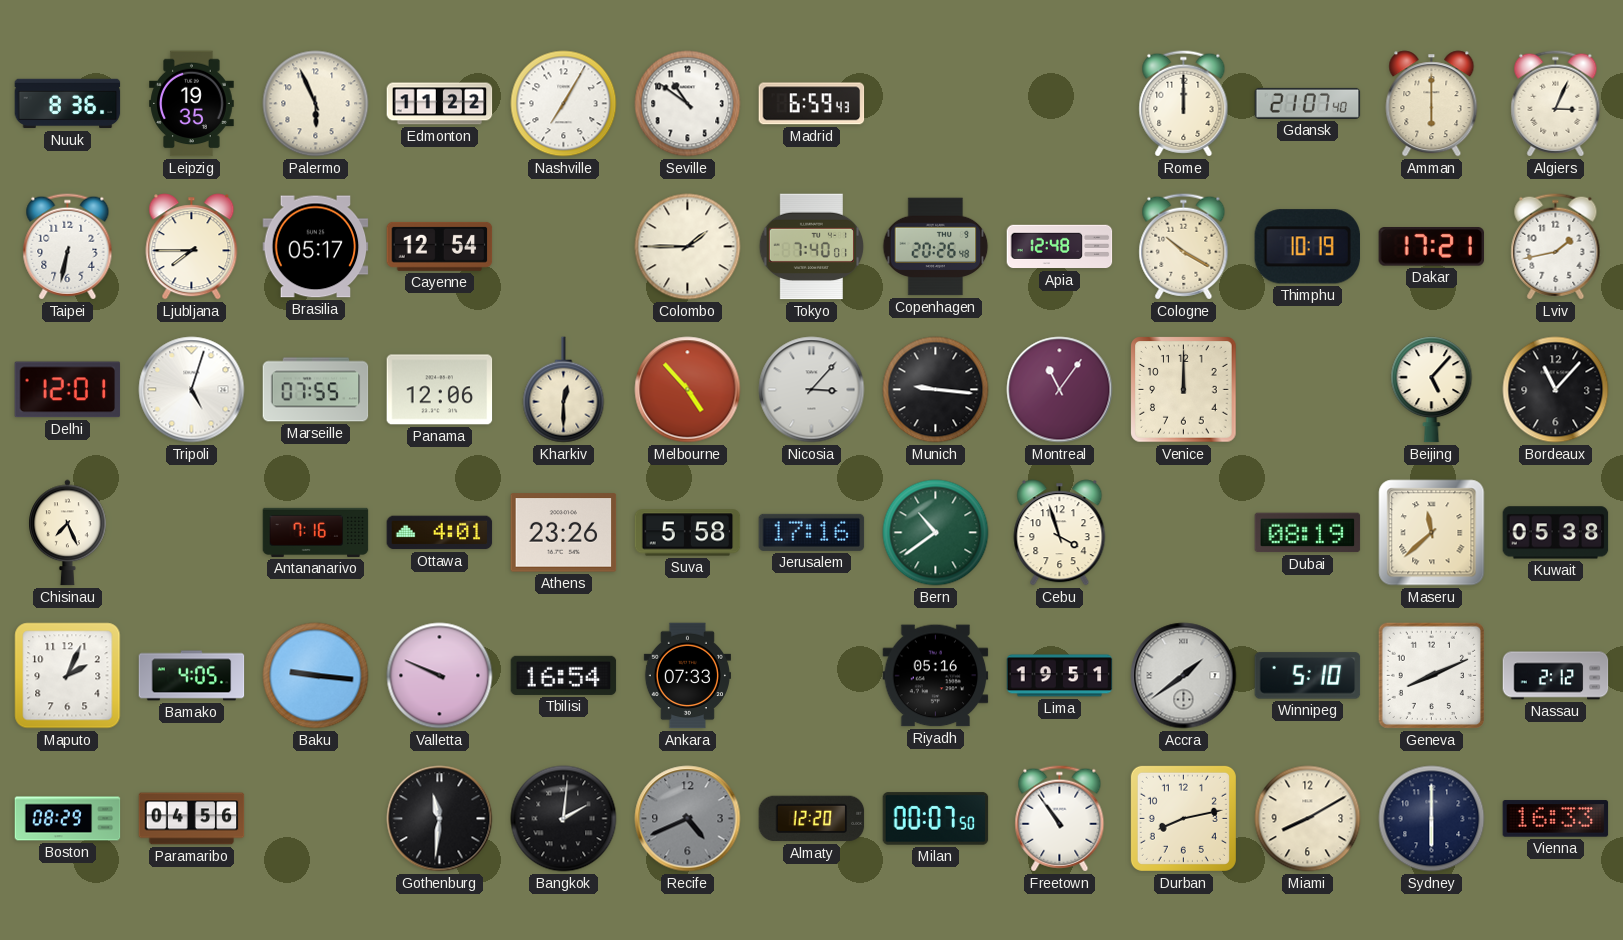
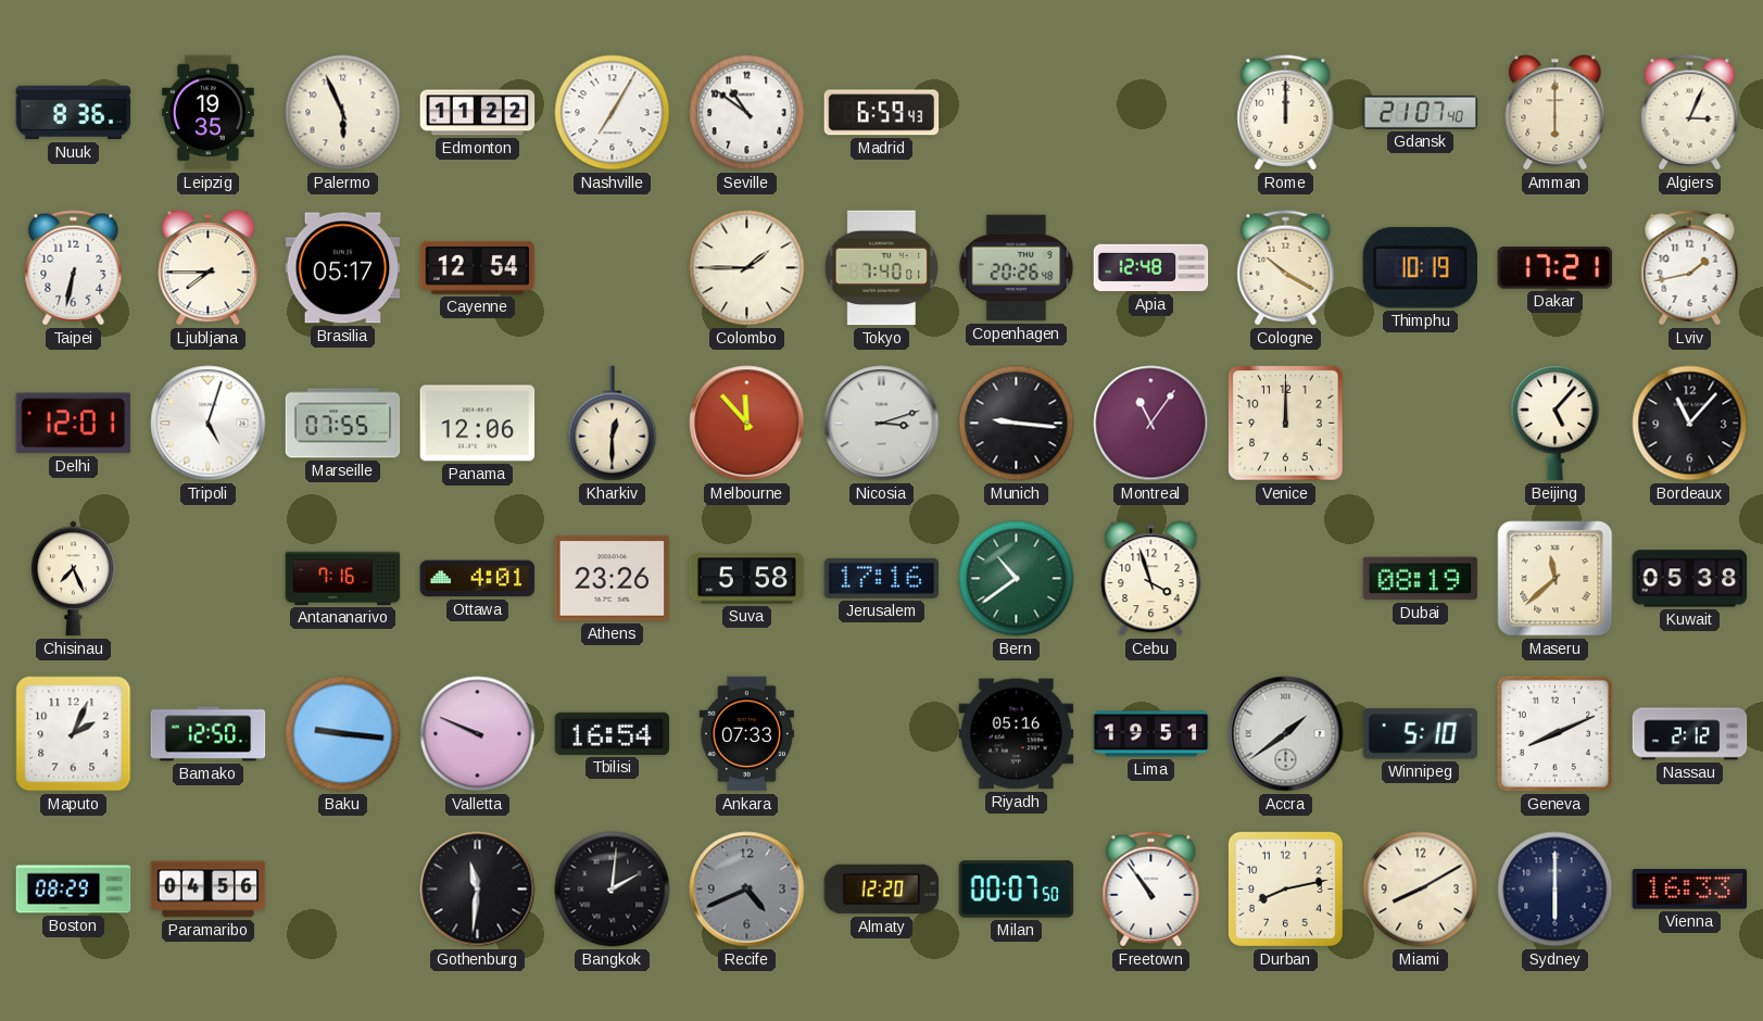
Melbourne: 4:53 -> 11:53
Nicosia: 3:07 -> 3:12
Bamako: 4:05 -> 12:50
